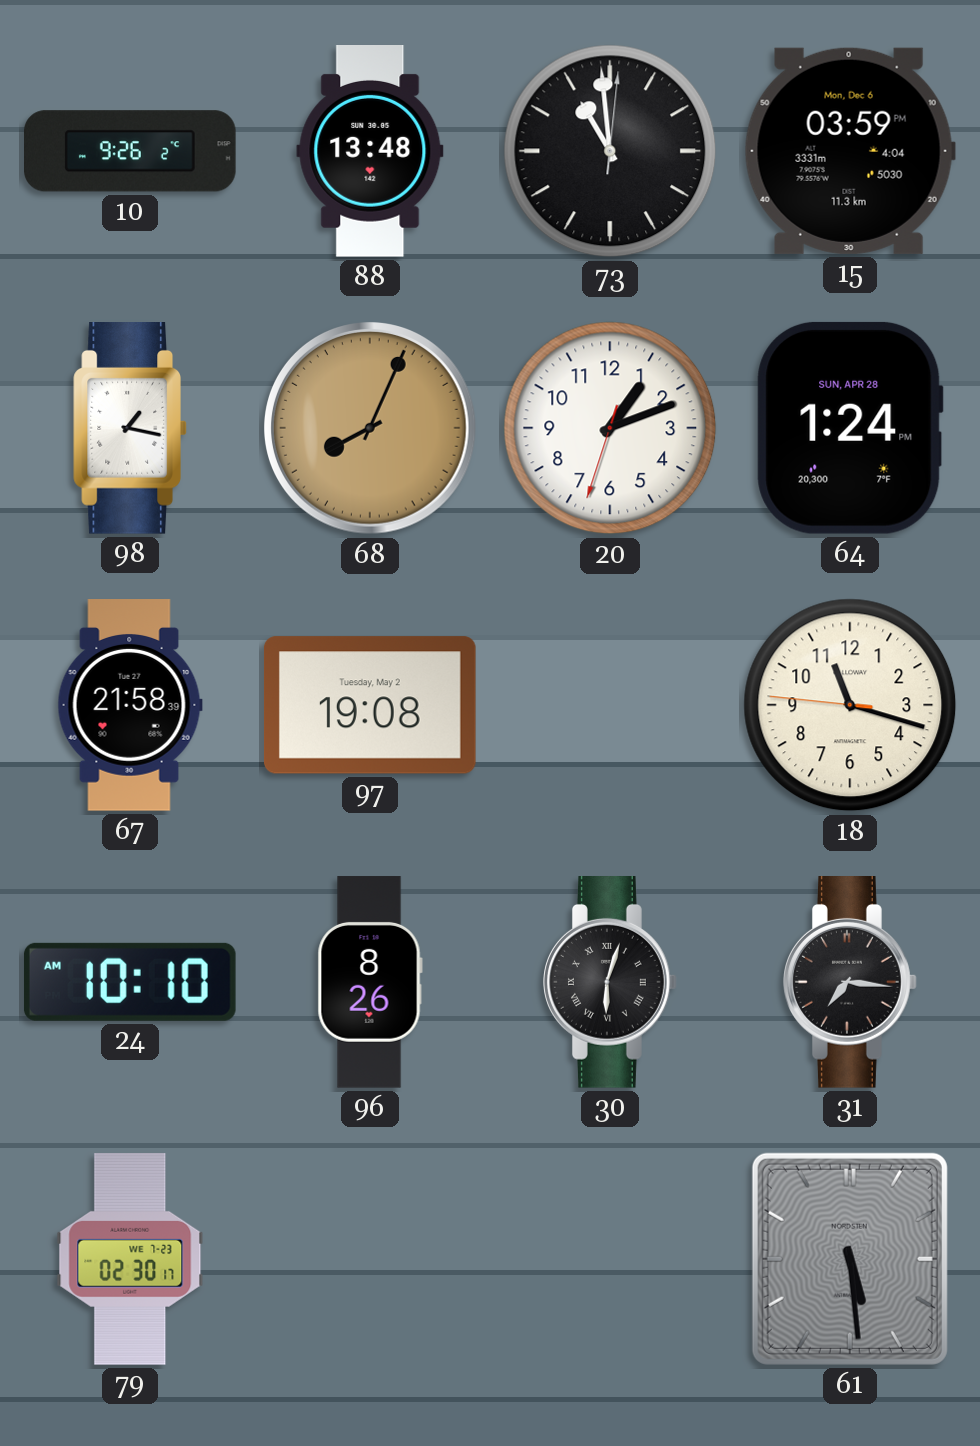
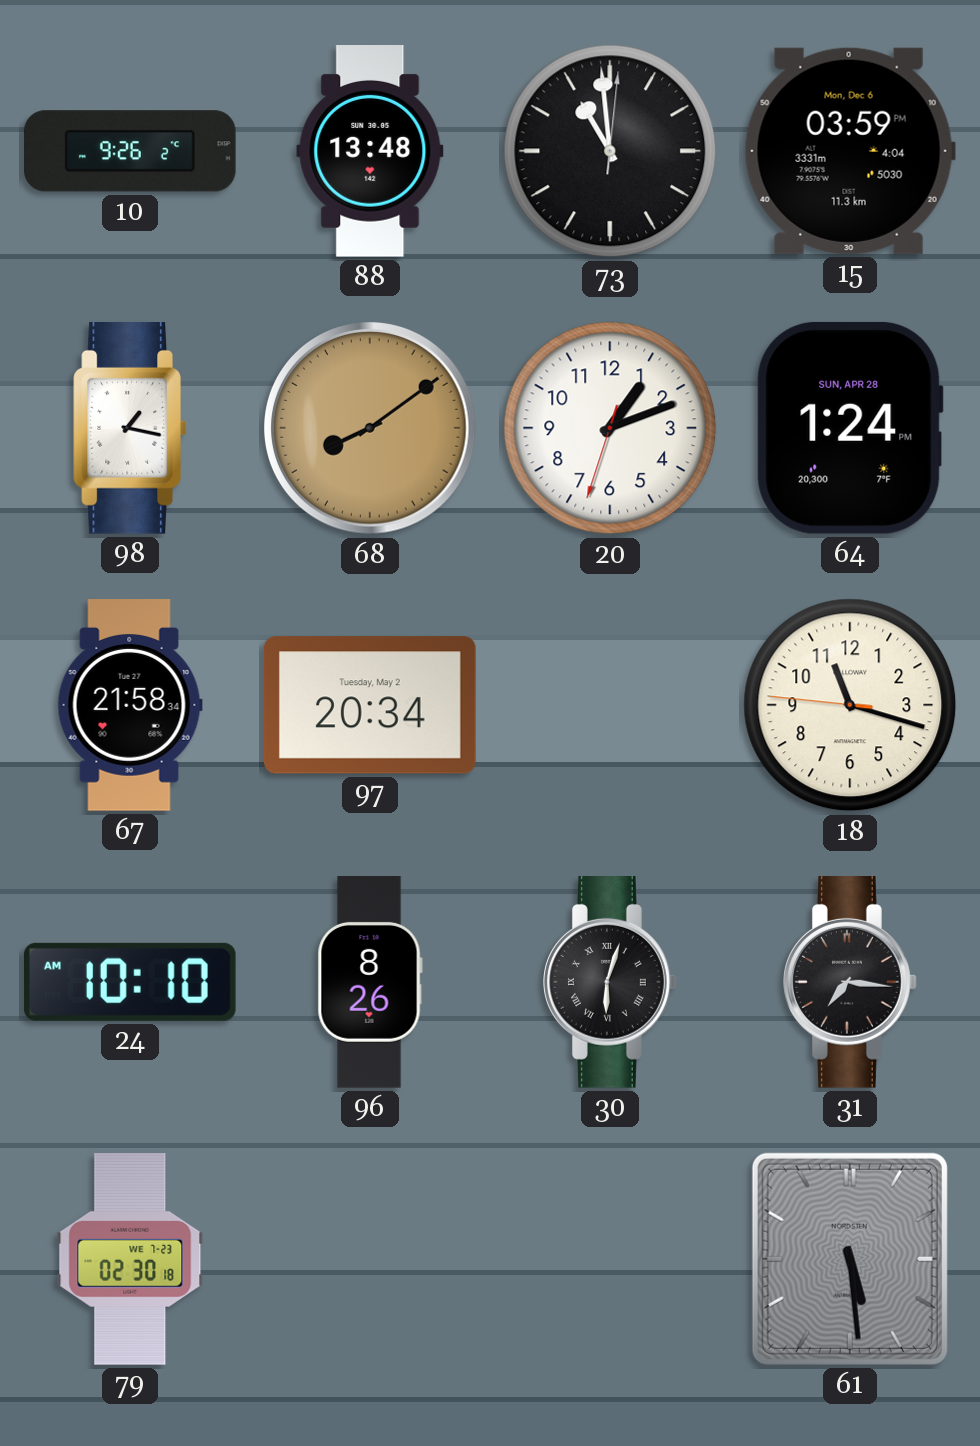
68: 8:04 -> 8:09
67: 21:58:39 -> 21:58:34
97: 19:08 -> 20:34
79: 02:30:17 -> 02:30:18
